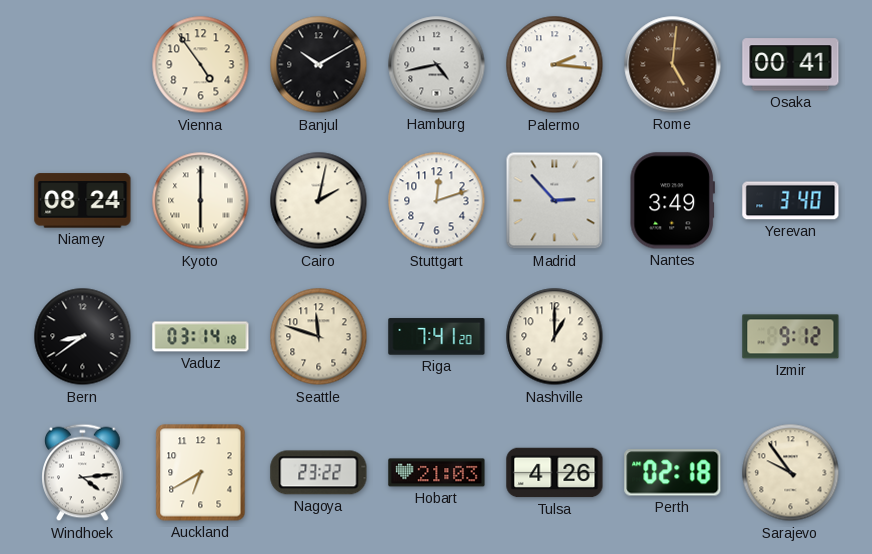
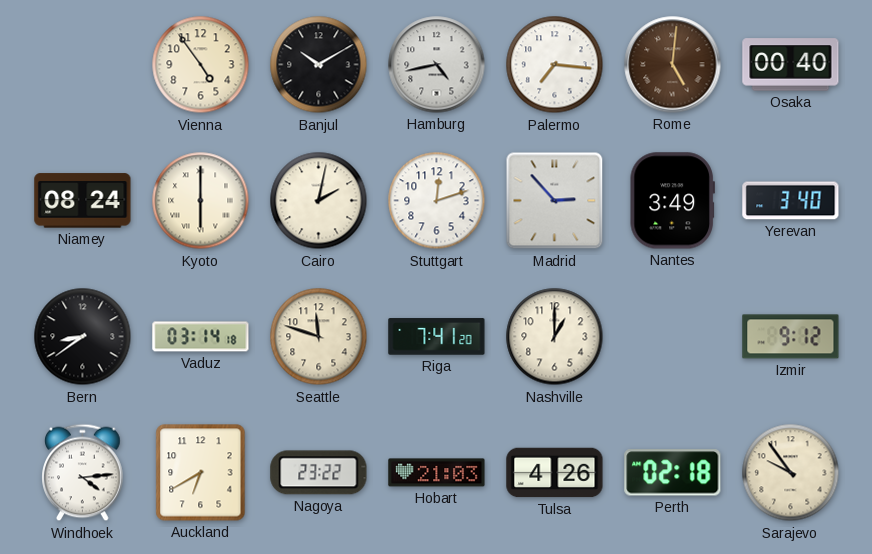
Palermo: 2:16 -> 7:16
Osaka: 00:41 -> 00:40
